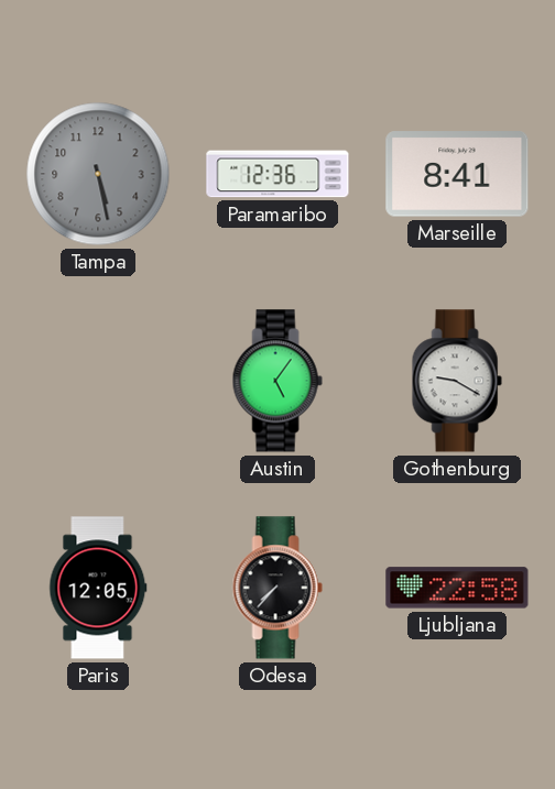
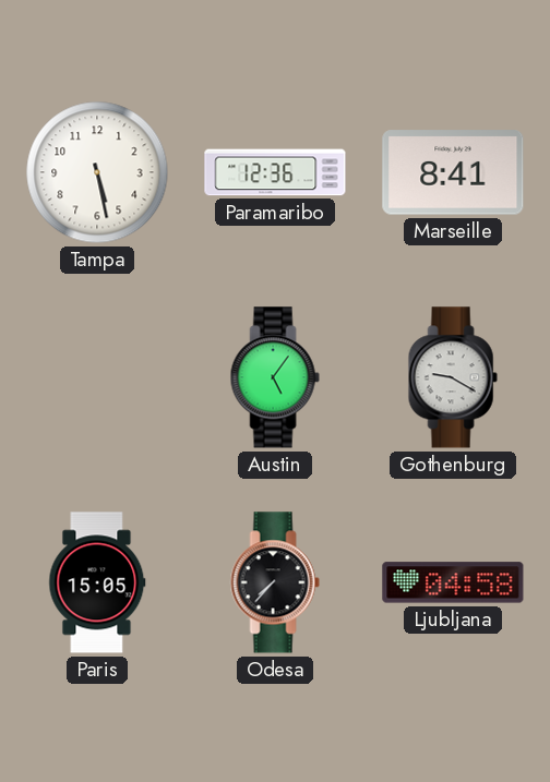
Tampa dial: grey -> white
Paris: 12:05 -> 15:05
Ljubljana: 22:58 -> 04:58
